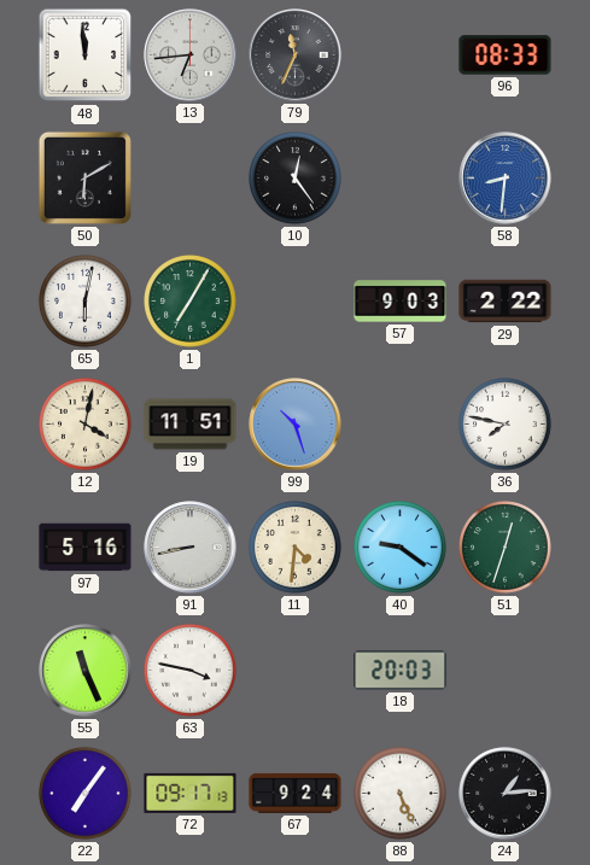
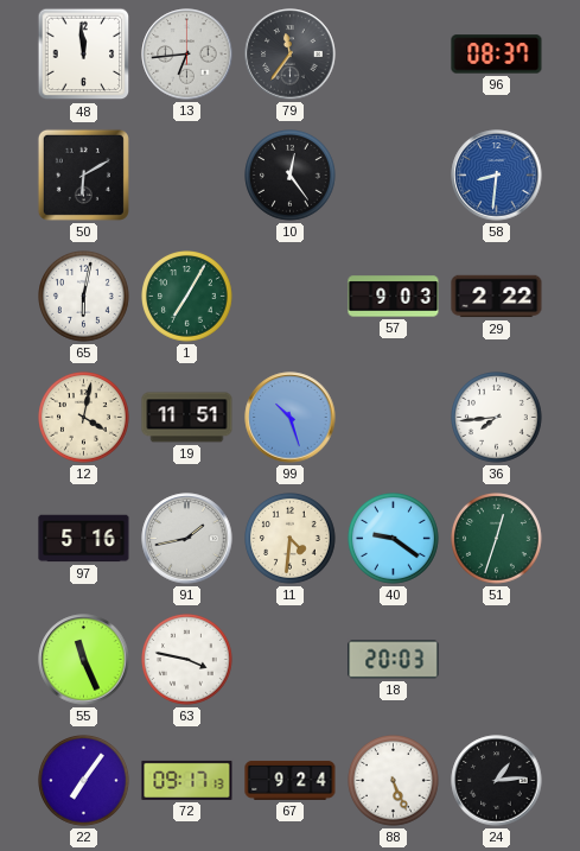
79: 11:34 -> 11:36
96: 08:33 -> 08:37
36: 7:47 -> 7:44
91: 8:43 -> 1:43
